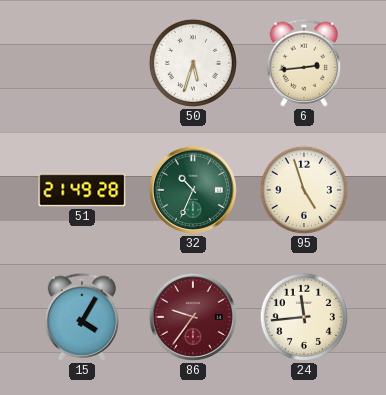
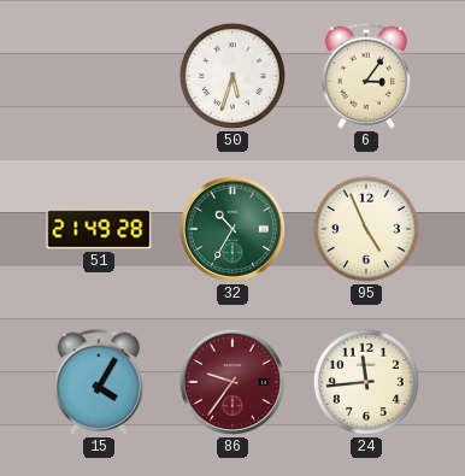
6: 2:44 -> 3:06
32: 10:34 -> 10:35
95: 4:57 -> 4:56
